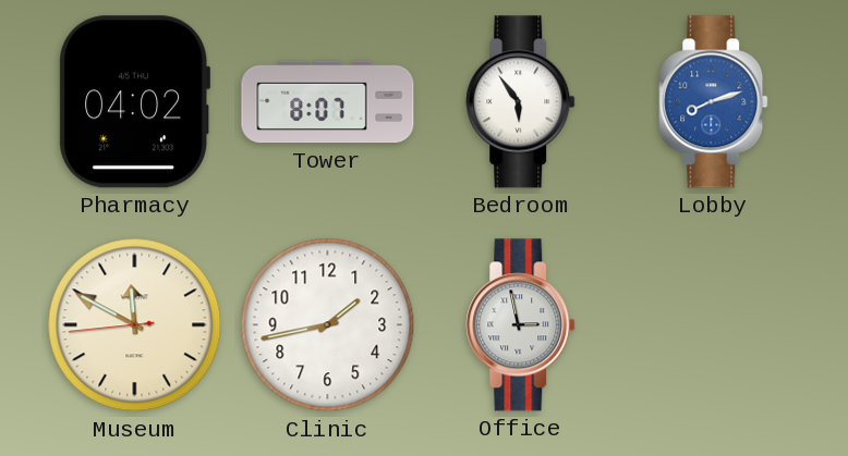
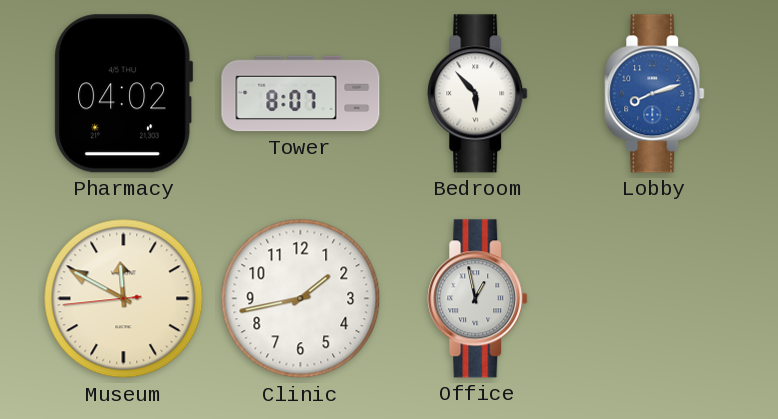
Bedroom: 5:54 -> 5:53
Office: 2:58 -> 12:58
